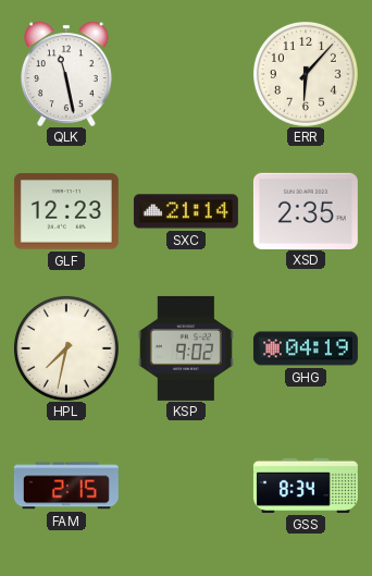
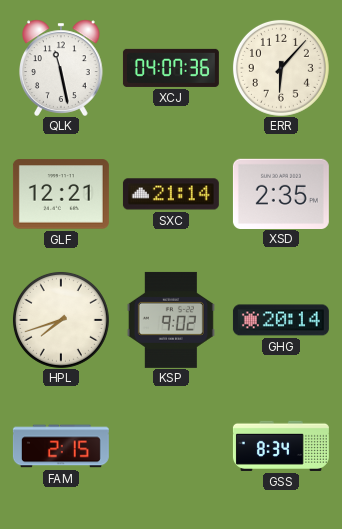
XCJ: none -> 04:07
GLF: 12:23 -> 12:21
HPL: 7:32 -> 7:42
GHG: 04:19 -> 20:14
